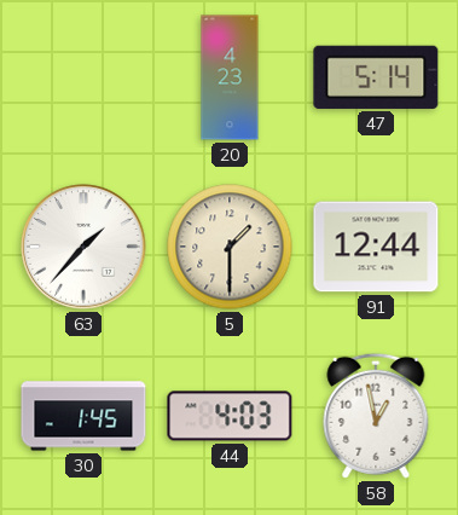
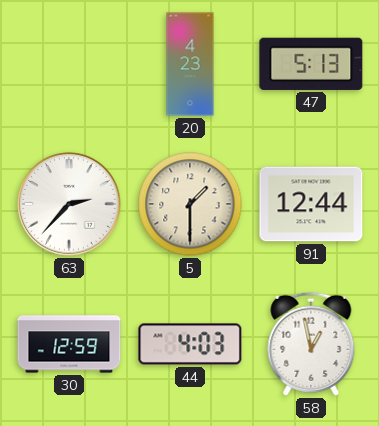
47: 5:14 -> 5:13
63: 1:37 -> 2:37
30: 1:45 -> 12:59
